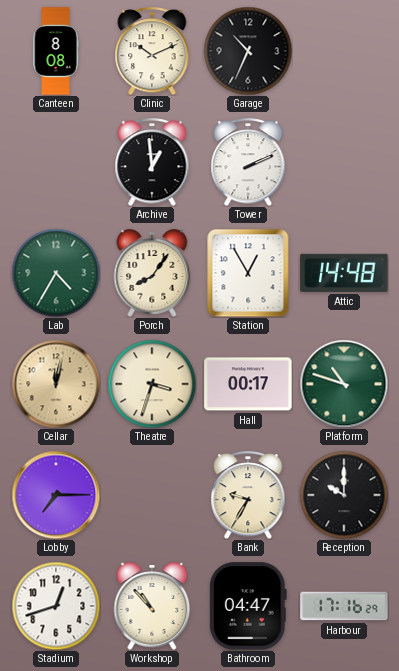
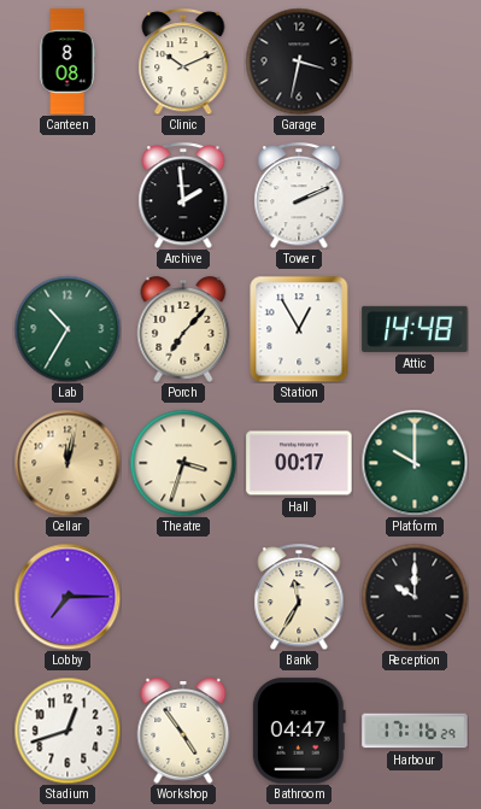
Garage: 10:34 -> 3:32
Archive: 12:59 -> 1:59
Lab: 4:35 -> 10:35
Porch: 8:06 -> 7:07
Platform: 10:48 -> 10:00
Bank: 9:35 -> 11:35
Workshop: 10:53 -> 4:54
